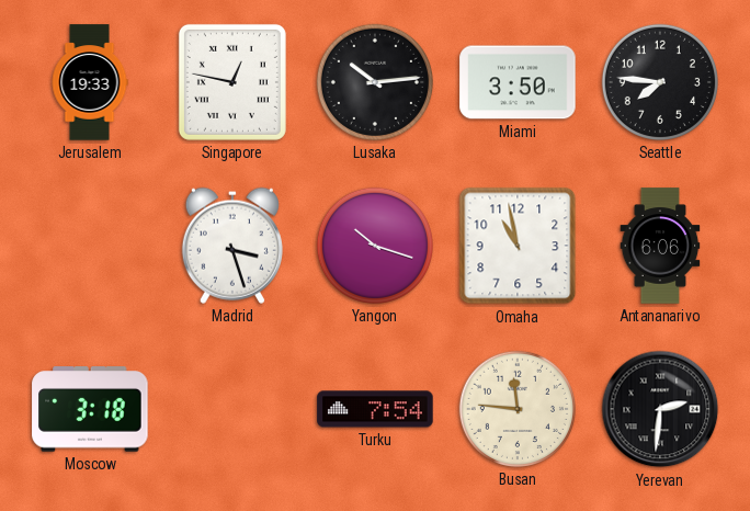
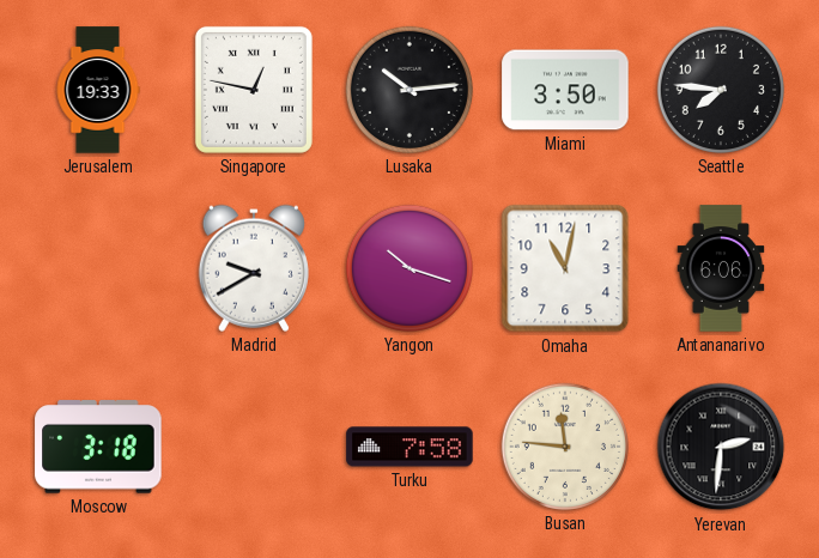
Madrid: 3:27 -> 9:40
Omaha: 10:58 -> 11:02
Turku: 7:54 -> 7:58
